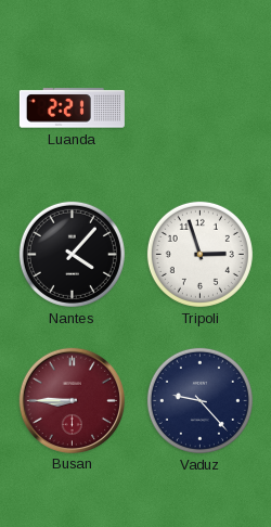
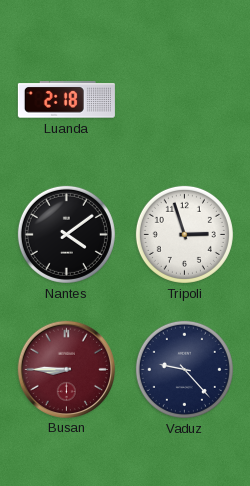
Luanda: 2:21 -> 2:18
Nantes: 4:07 -> 4:09
